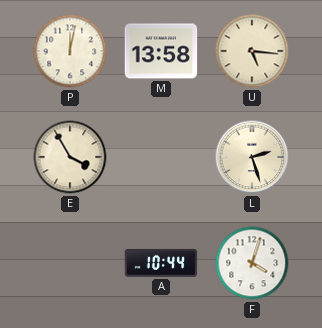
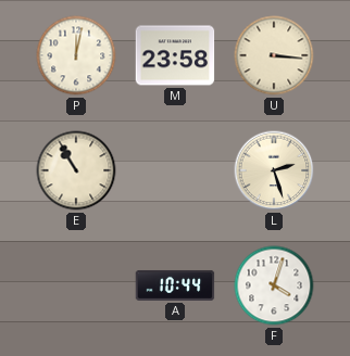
M: 13:58 -> 23:58
U: 5:16 -> 3:16
E: 3:55 -> 10:55
